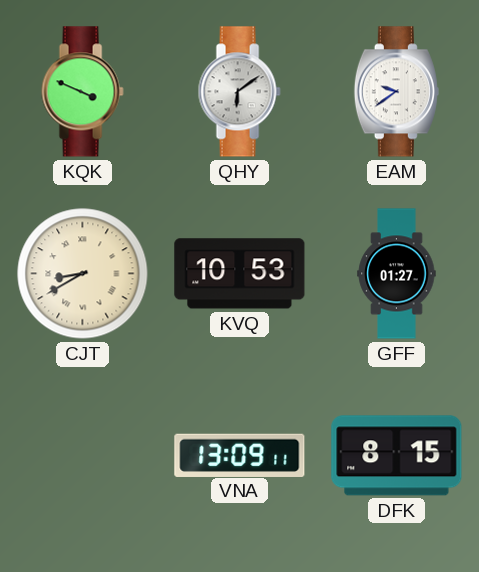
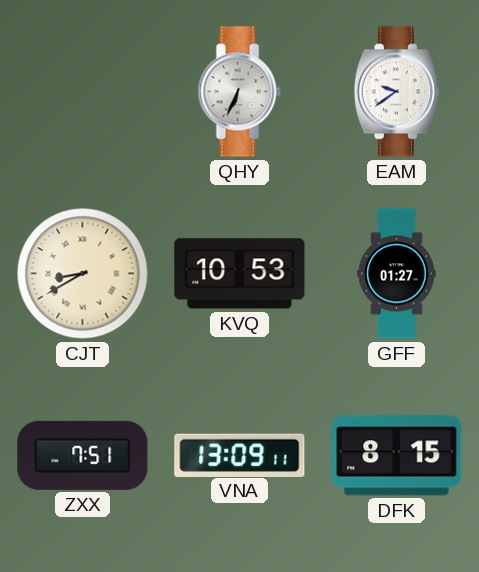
KQK: 3:49 -> none
QHY: 6:09 -> 6:34
ZXX: none -> 7:51
